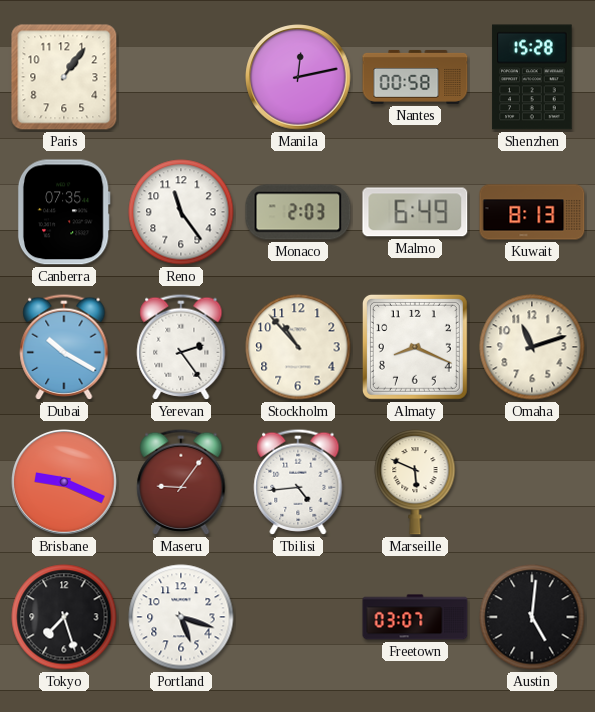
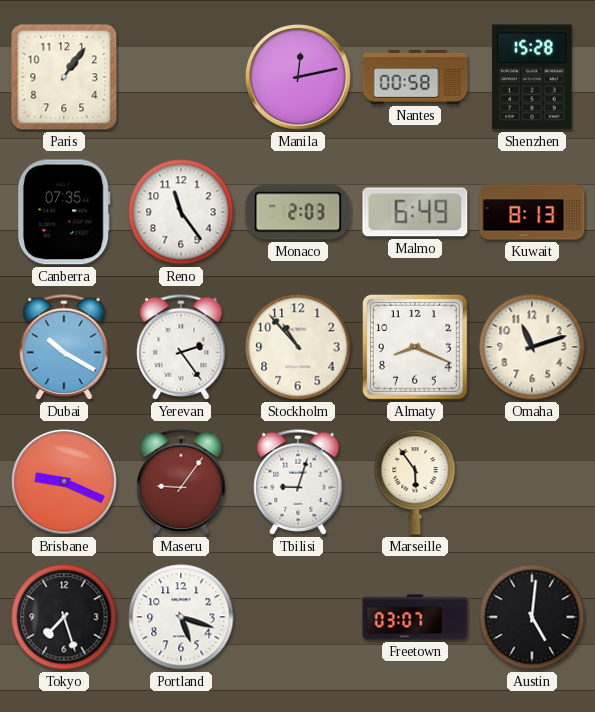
Tbilisi: 4:44 -> 9:03
Marseille: 5:49 -> 5:54
